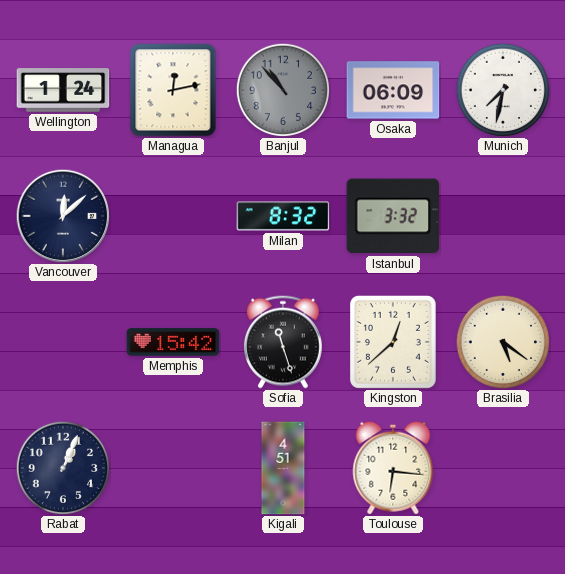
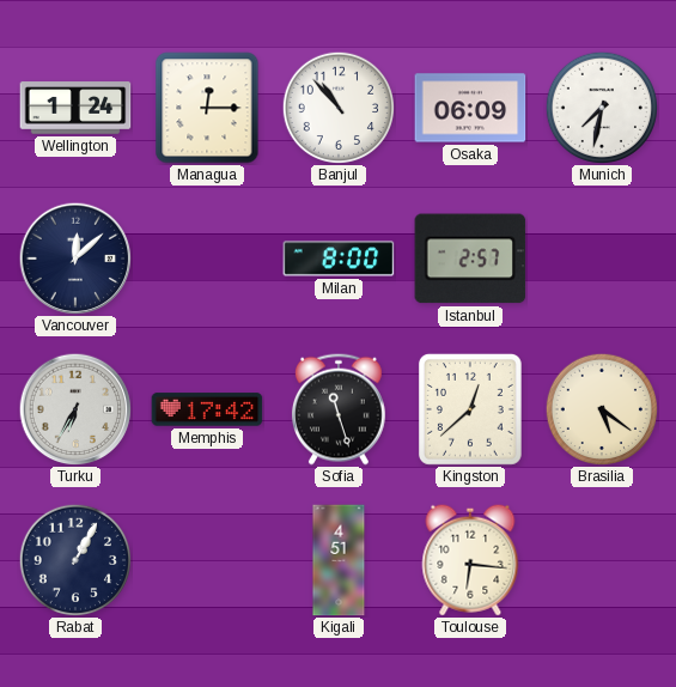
Managua: 12:13 -> 12:15
Banjul dial: grey -> white
Milan: 8:32 -> 8:00
Istanbul: 3:32 -> 2:57
Turku: none -> 6:35
Memphis: 15:42 -> 17:42
Rabat: 1:04 -> 1:05
